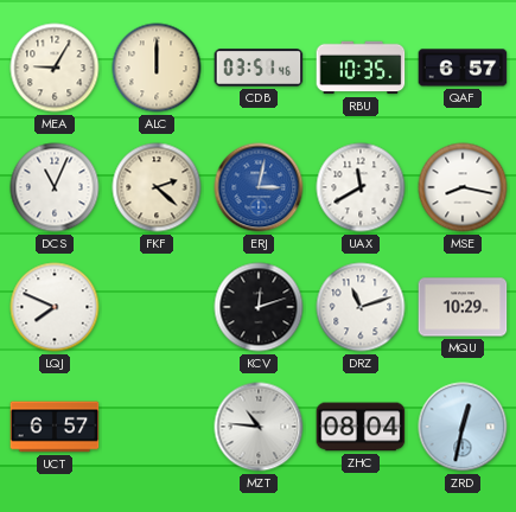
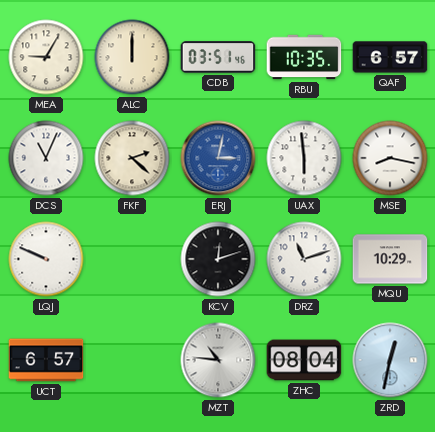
UAX: 11:40 -> 5:59
LQJ: 7:49 -> 9:49
